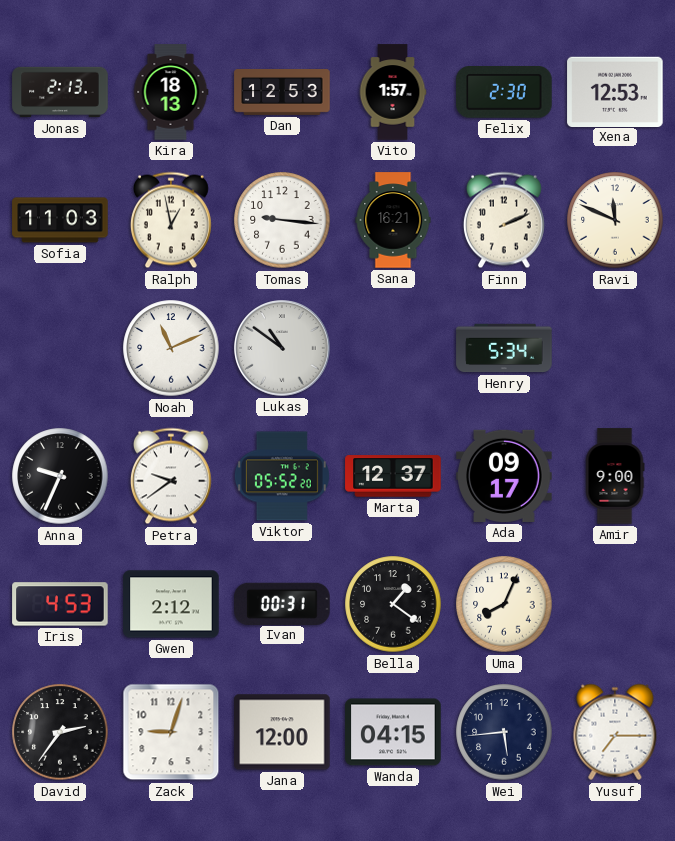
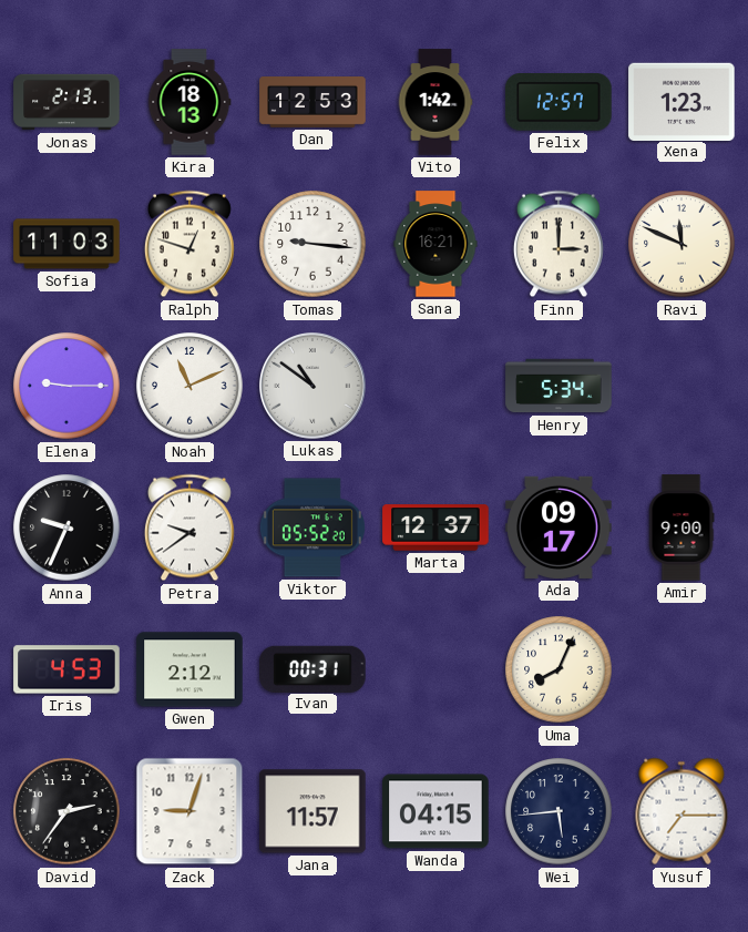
Vito: 1:57 -> 1:42
Felix: 2:30 -> 12:57
Xena: 12:53 -> 1:23
Ralph: 12:58 -> 12:48
Finn: 2:11 -> 3:00
Elena: none -> 9:15
Bella: 1:21 -> none
Jana: 12:00 -> 11:57
